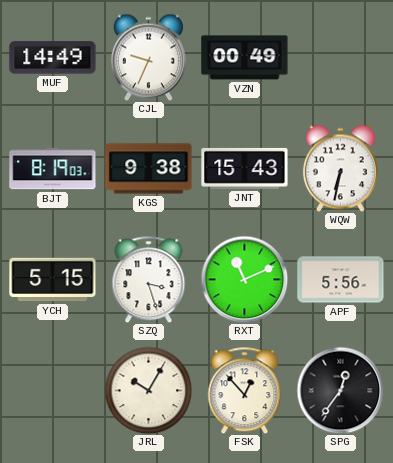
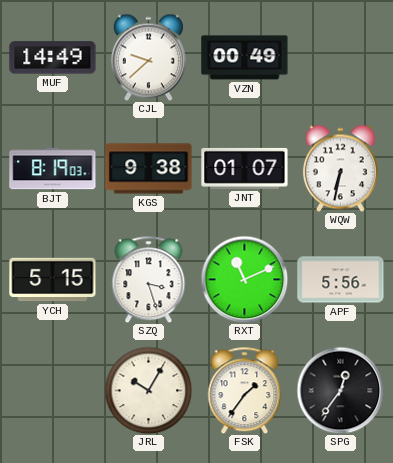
CJL: 9:34 -> 9:38
JNT: 15:43 -> 01:07
FSK: 12:53 -> 1:36
